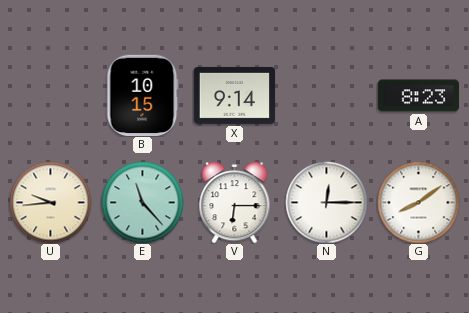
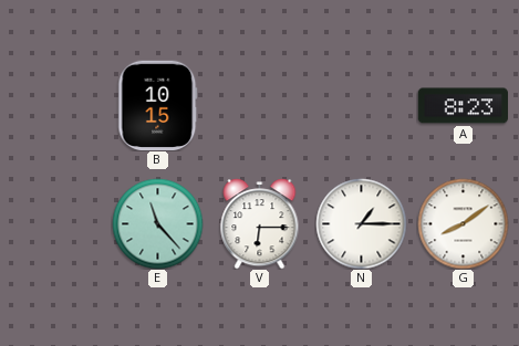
X: 9:14 -> none
U: 9:44 -> none
N: 12:15 -> 1:15
